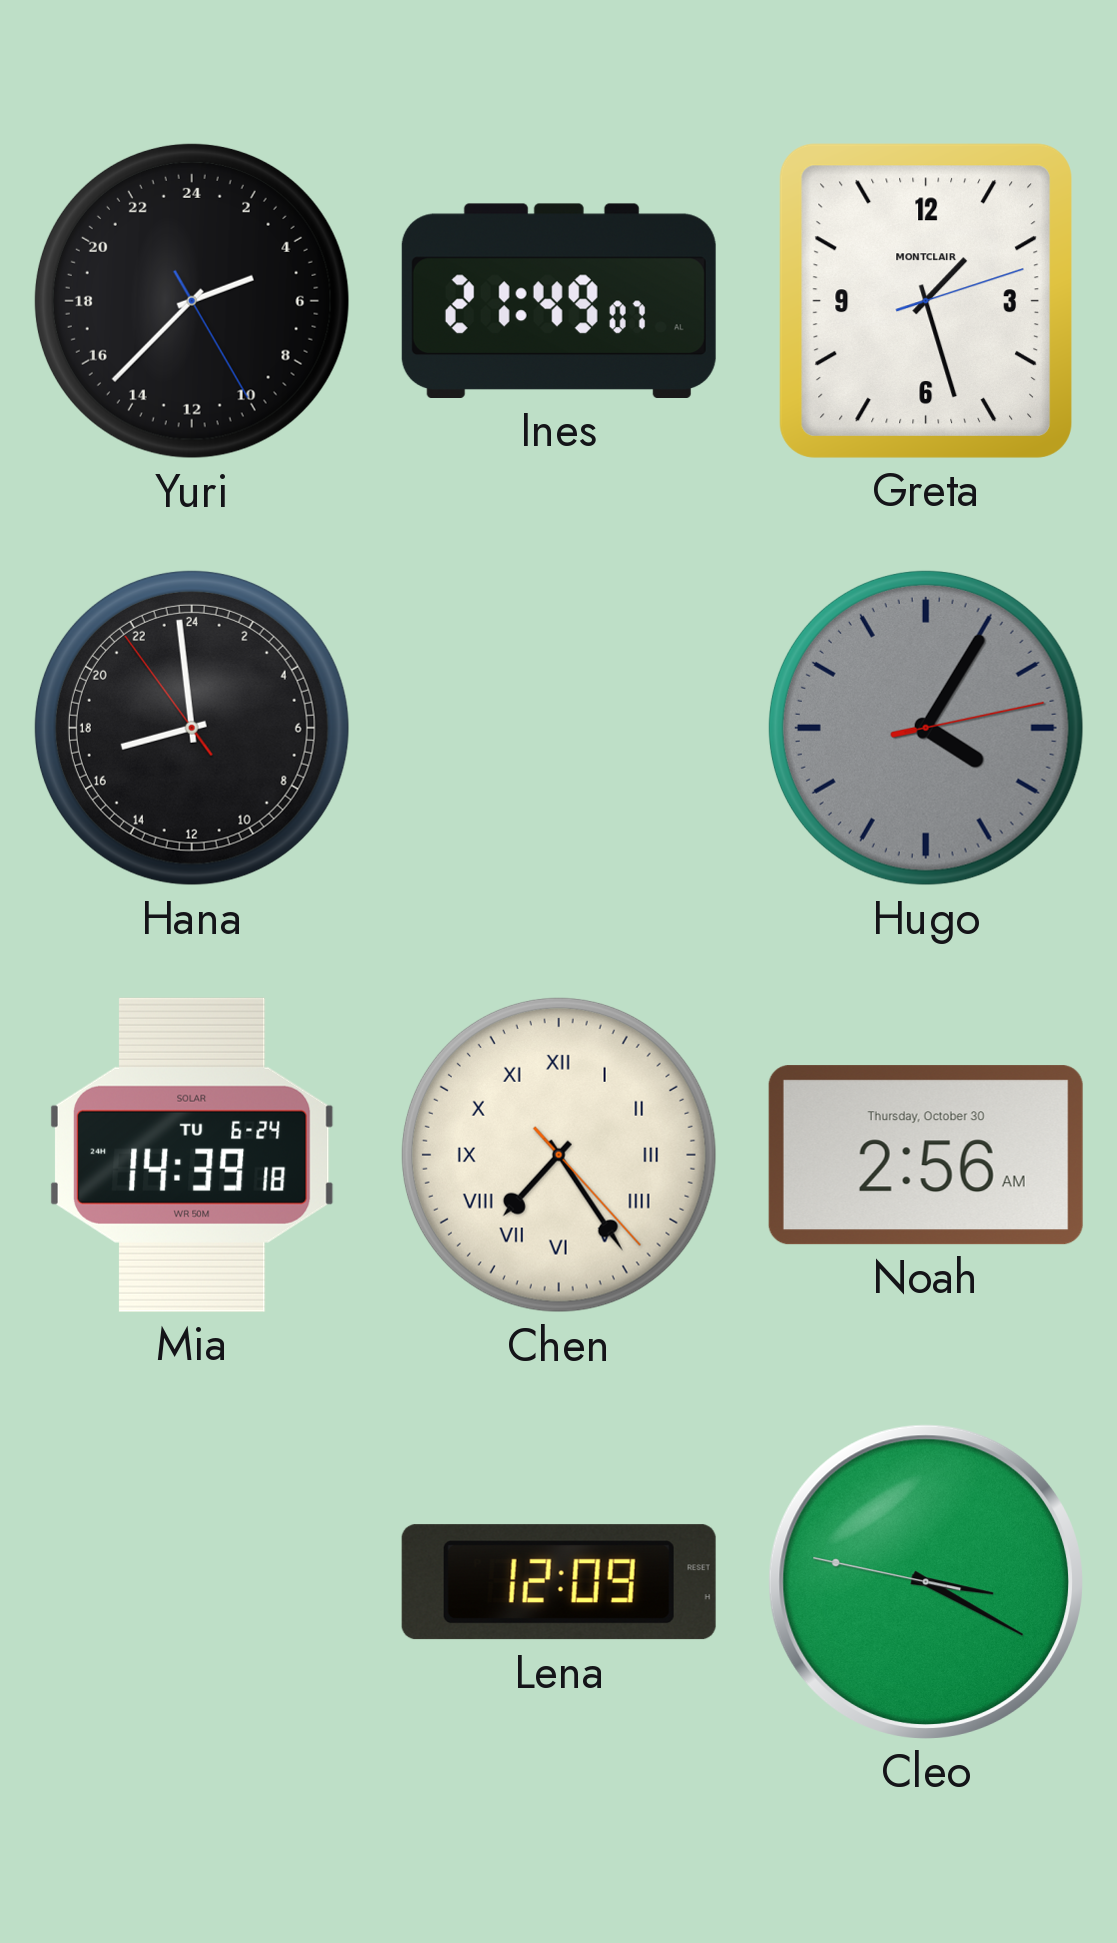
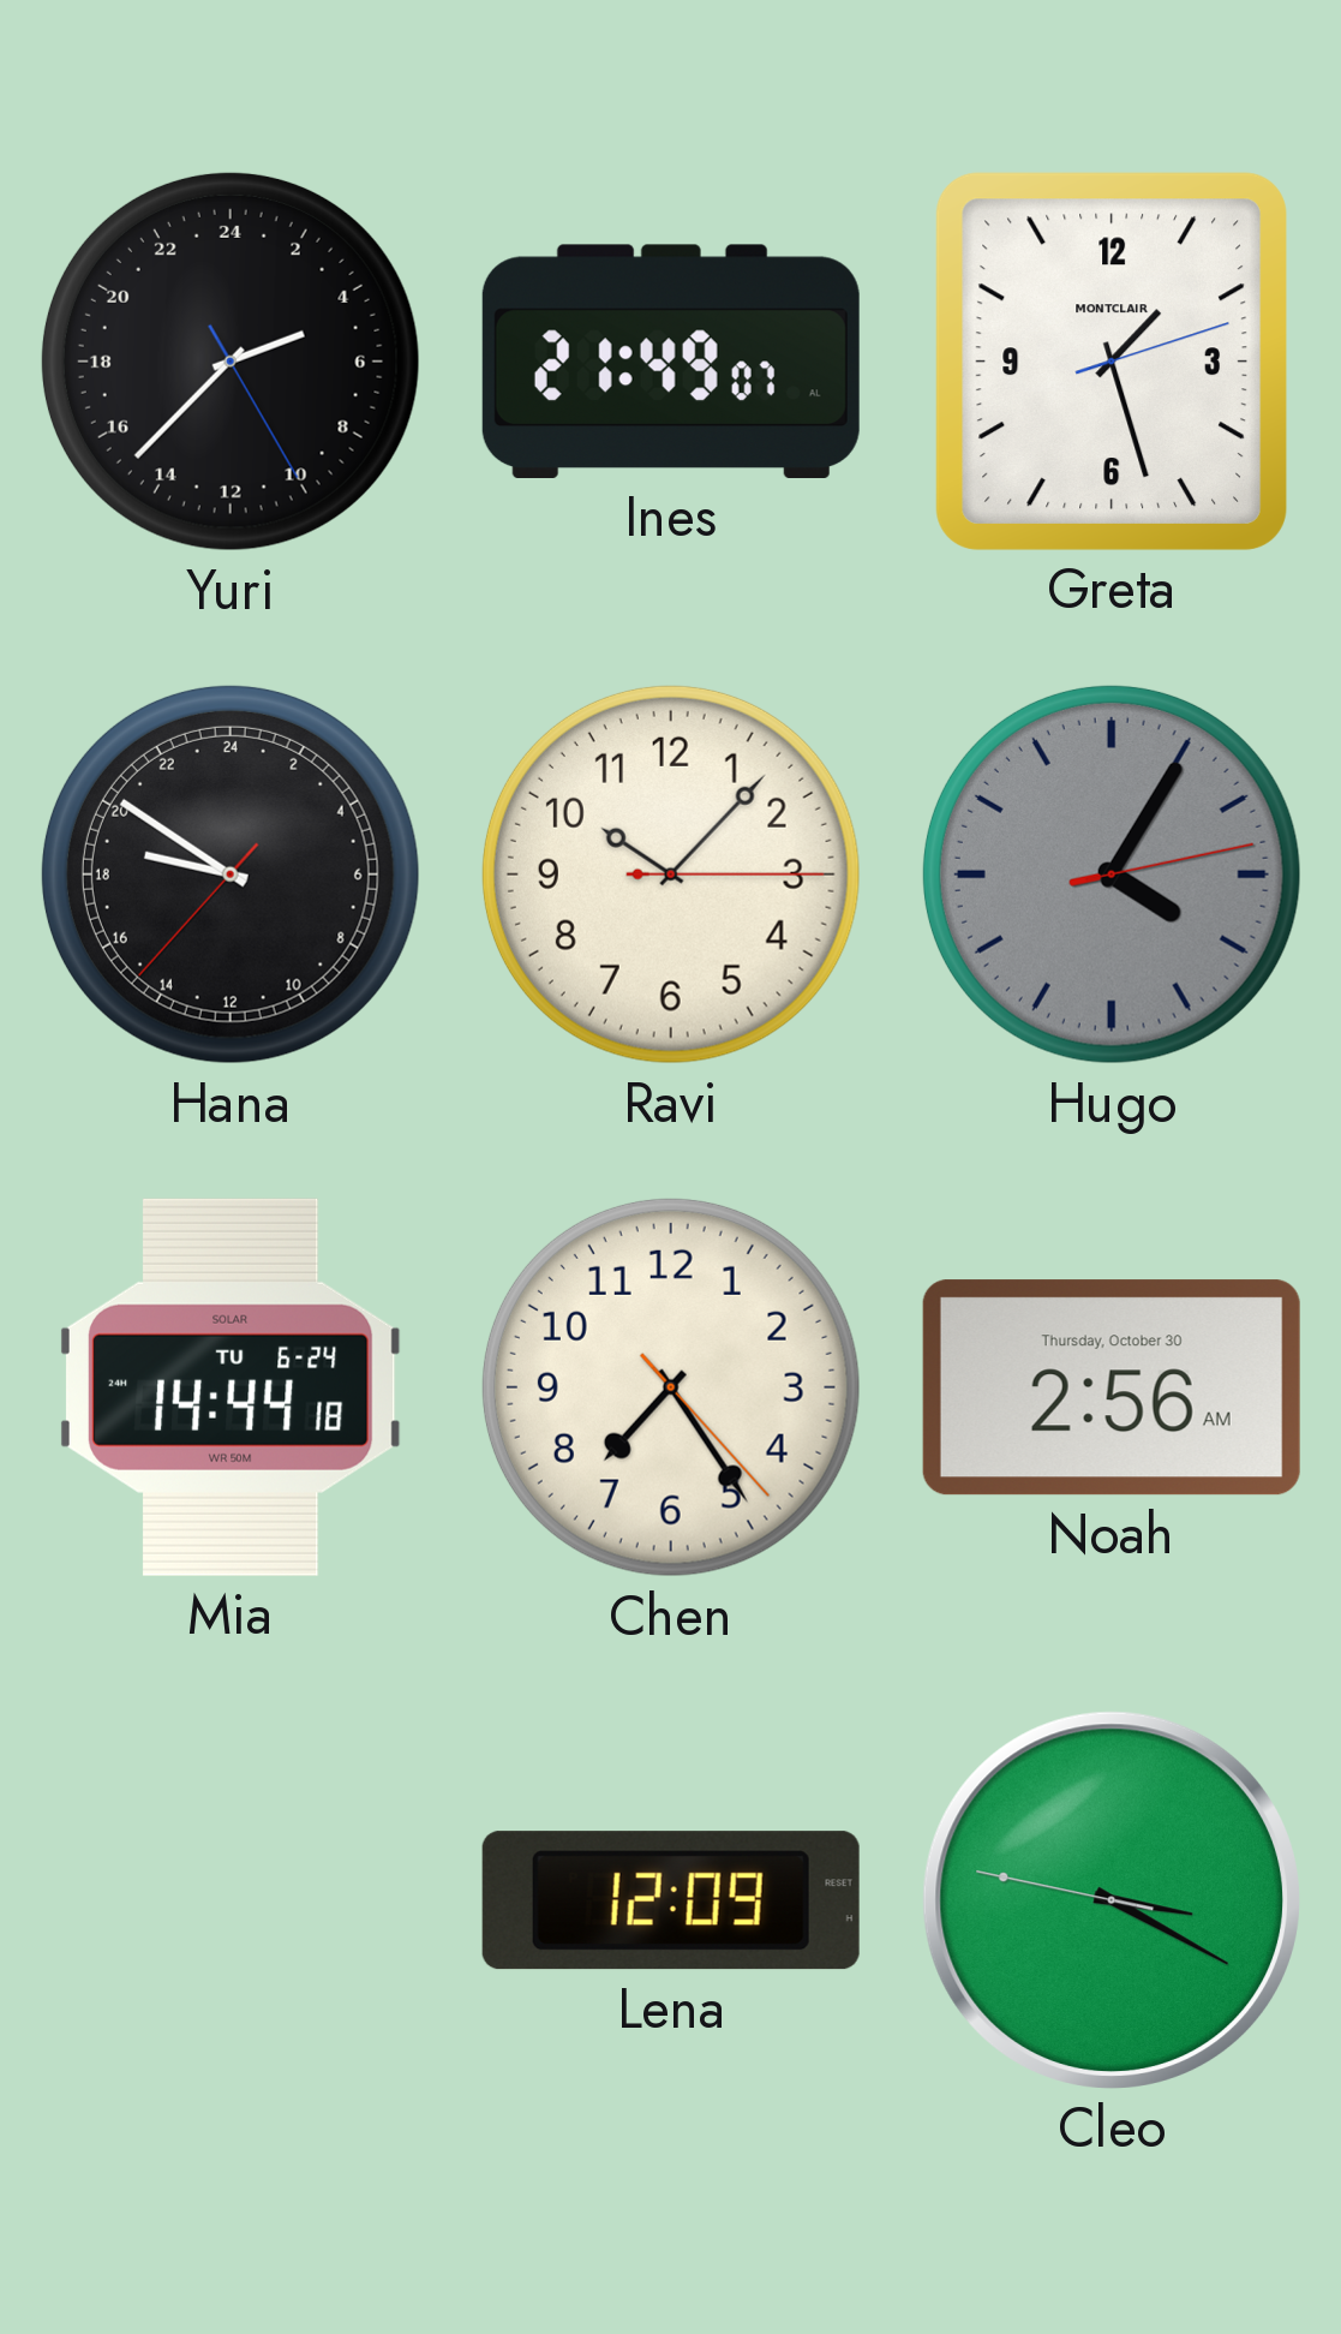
Hana: 16:58 -> 18:50
Ravi: none -> 10:07
Mia: 14:39 -> 14:44
Chen numerals: Roman -> Arabic
